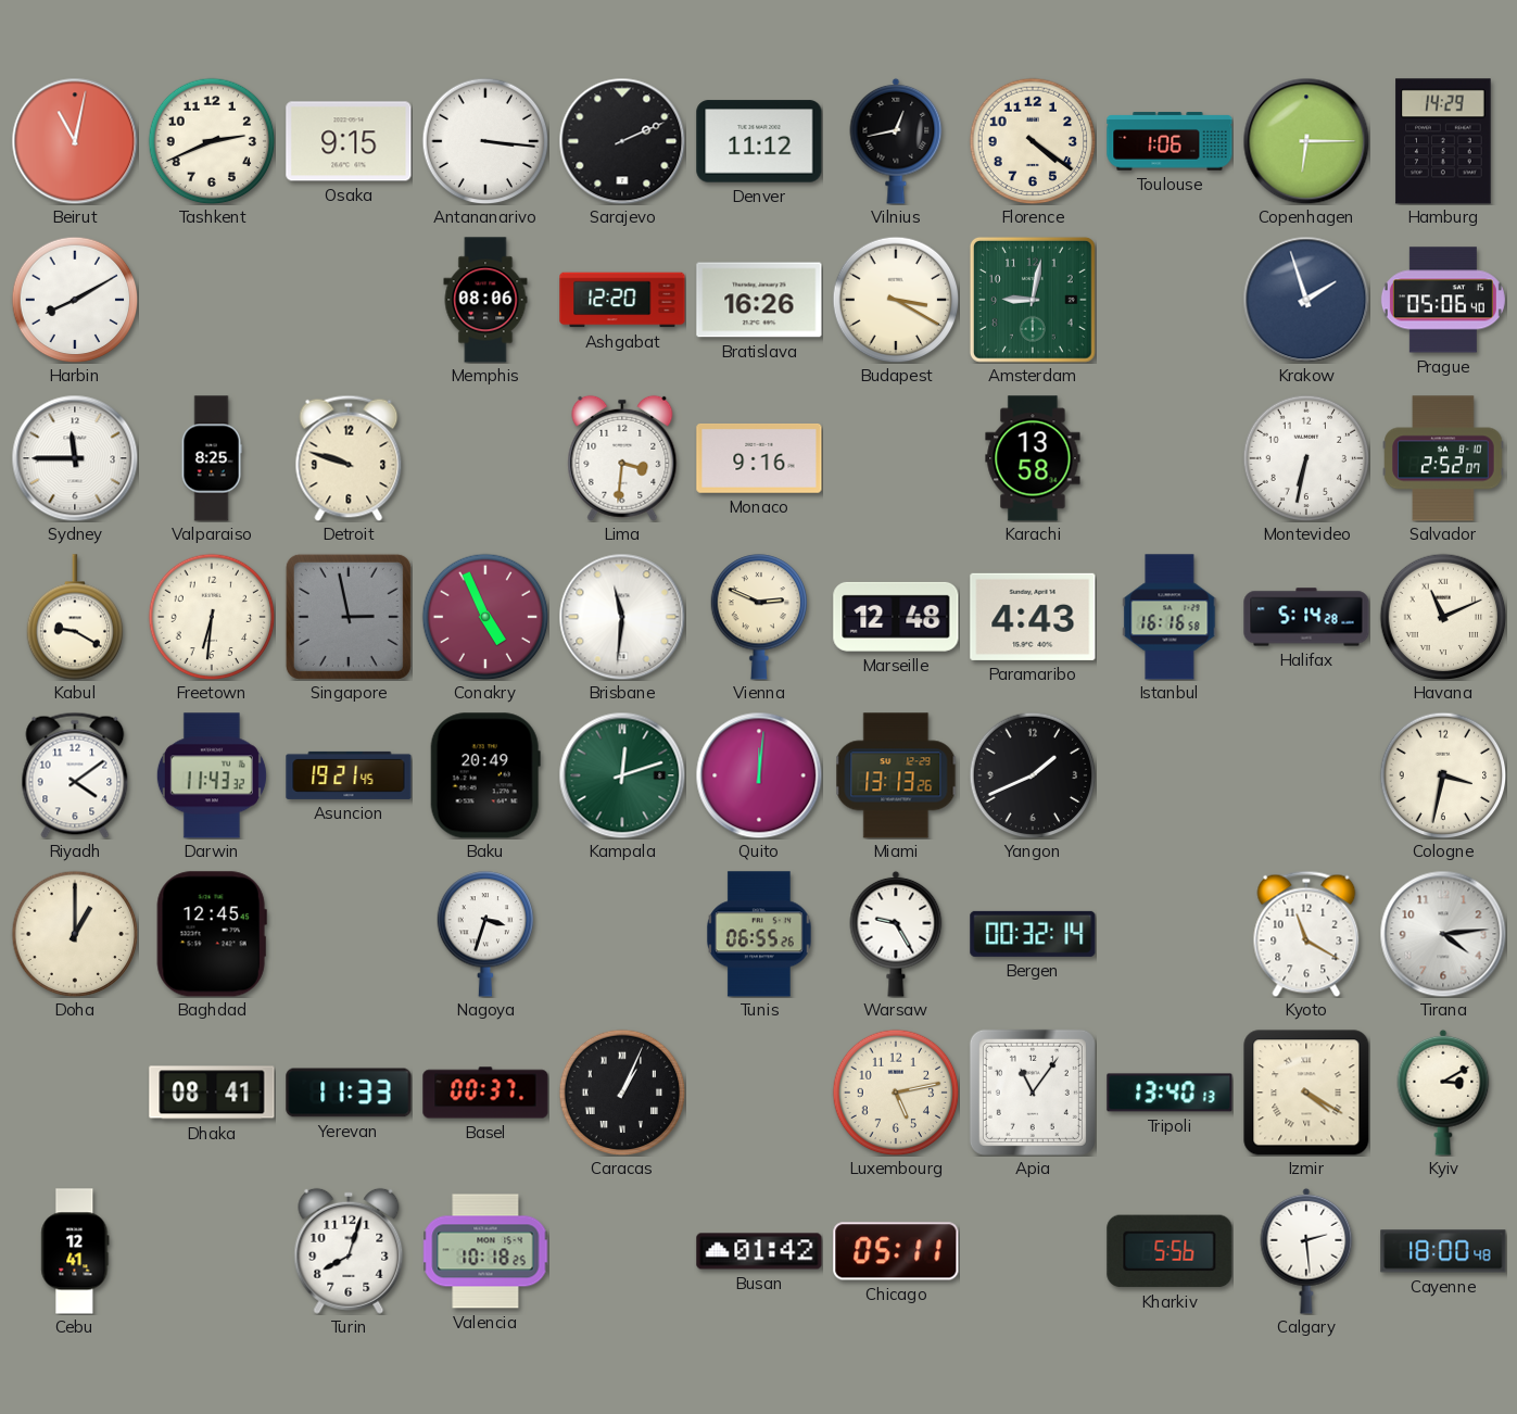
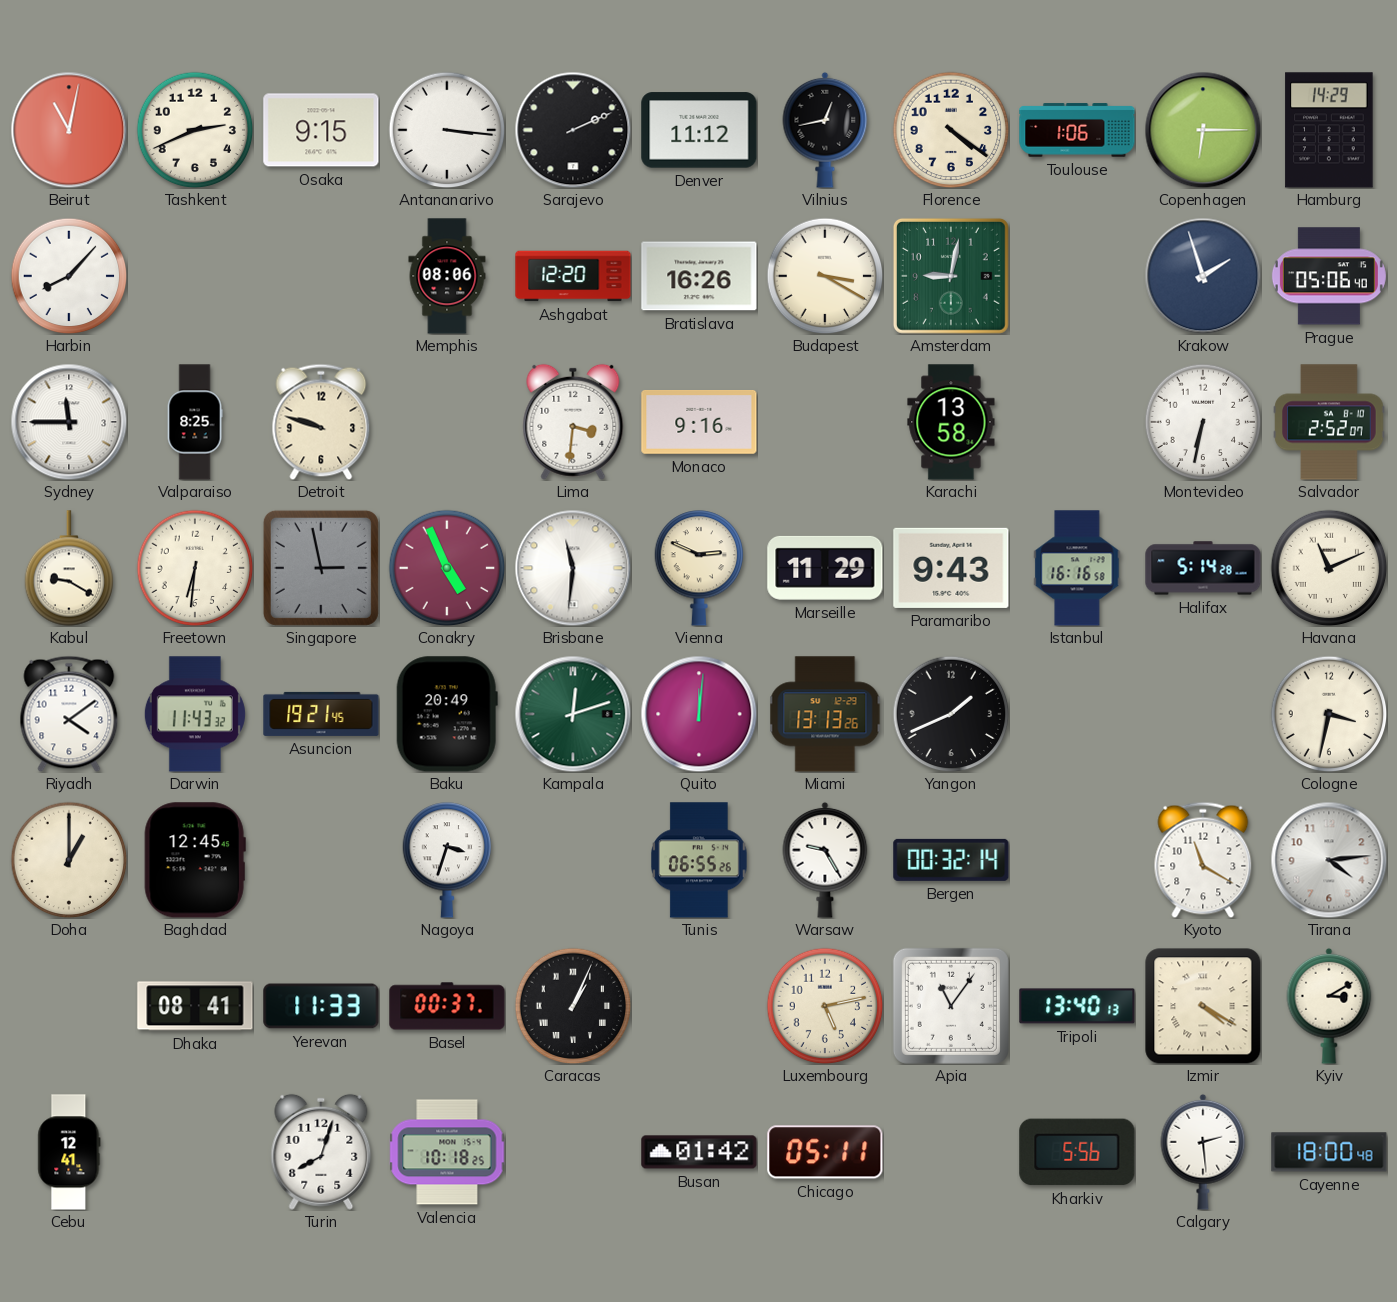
Harbin: 8:10 -> 8:07
Marseille: 12:48 -> 11:29
Paramaribo: 4:43 -> 9:43
